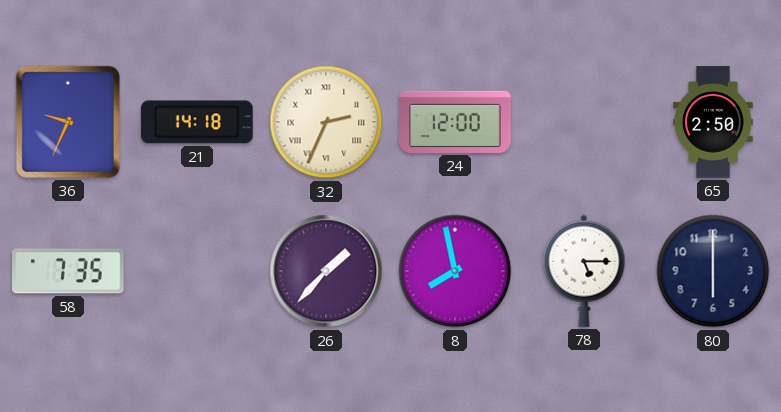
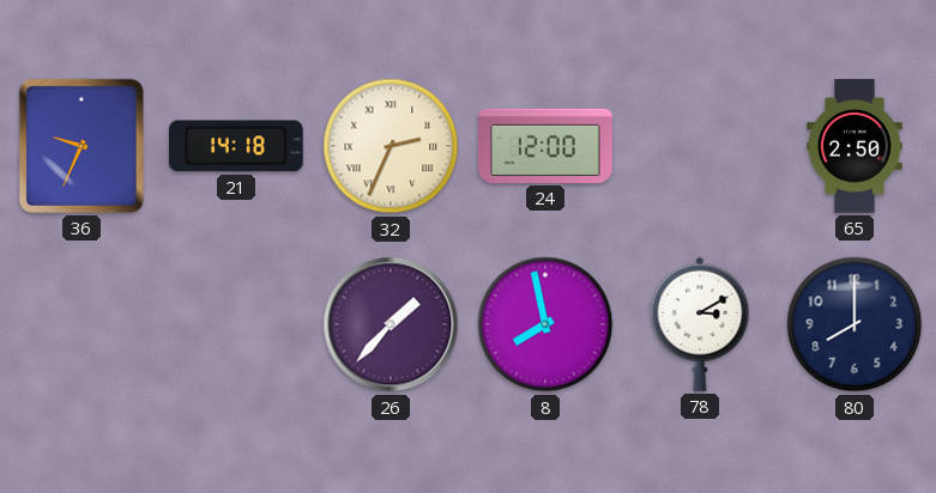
58: 7:35 -> none
78: 5:15 -> 3:10
80: 6:00 -> 8:00
